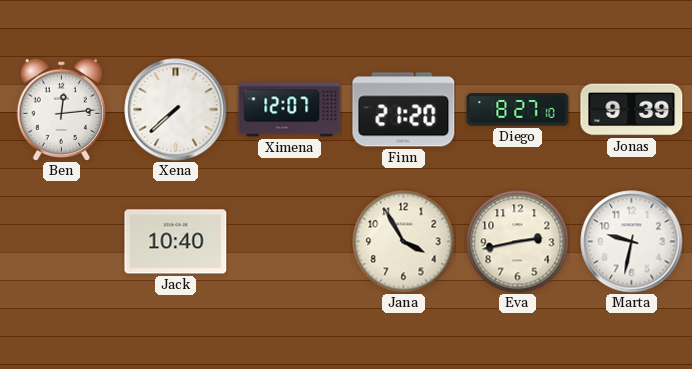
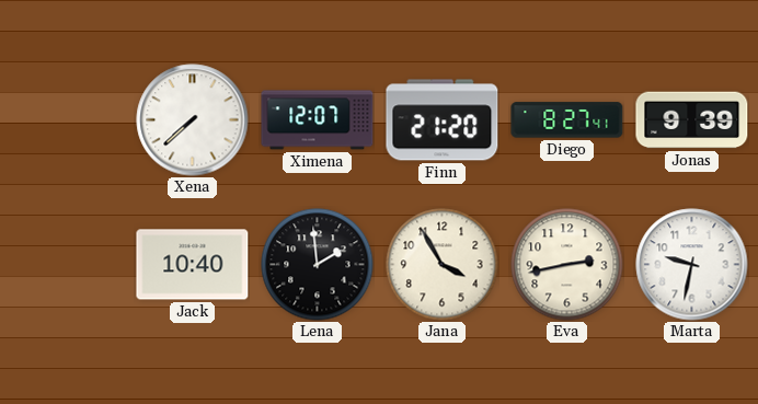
Ben: 12:14 -> none
Diego: 8:27:10 -> 8:27:41
Lena: none -> 1:59
